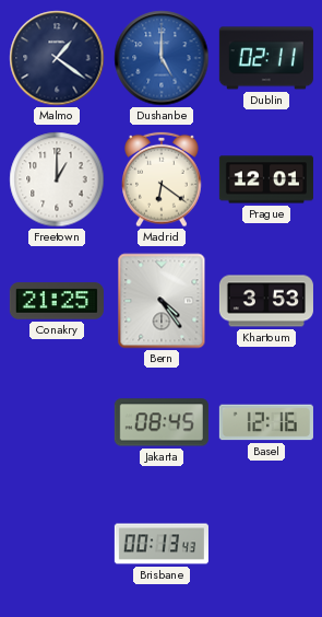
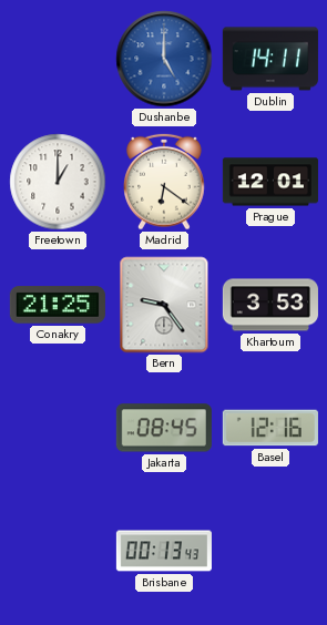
Malmo: 1:21 -> none
Dublin: 02:11 -> 14:11
Bern: 4:24 -> 9:24
